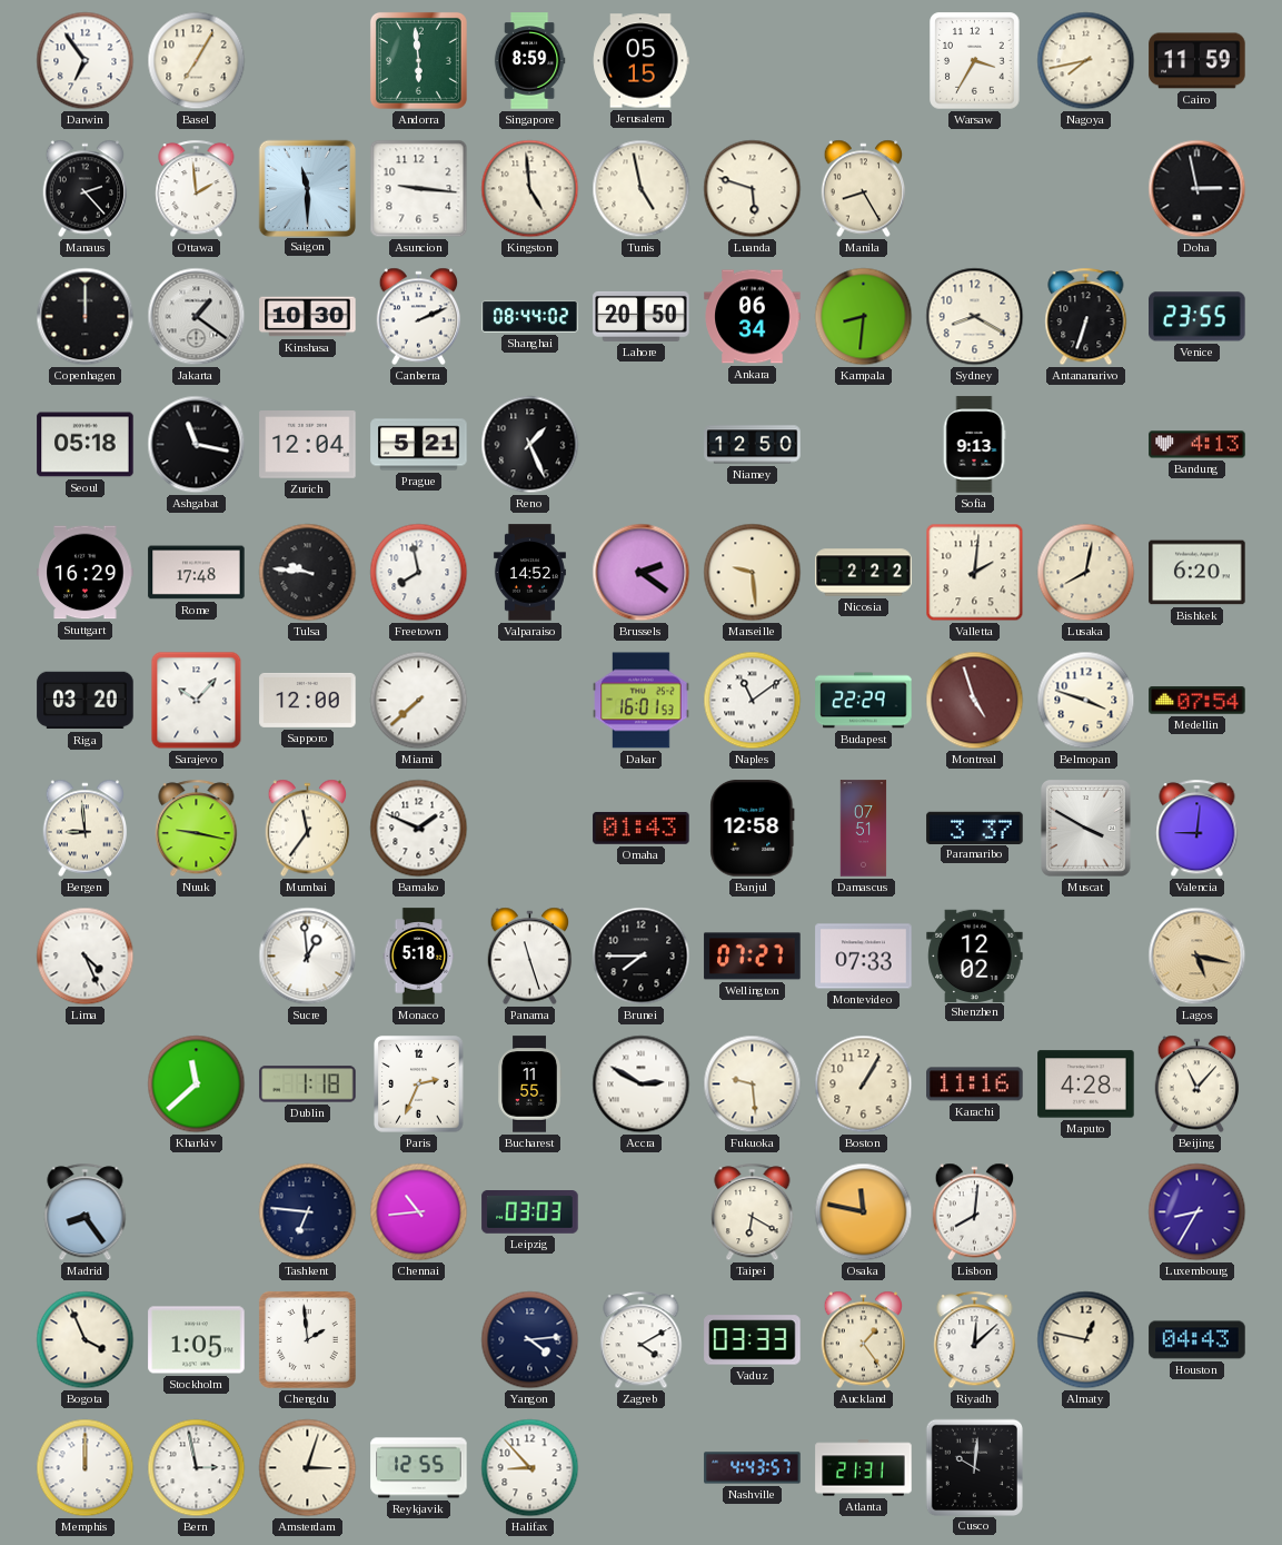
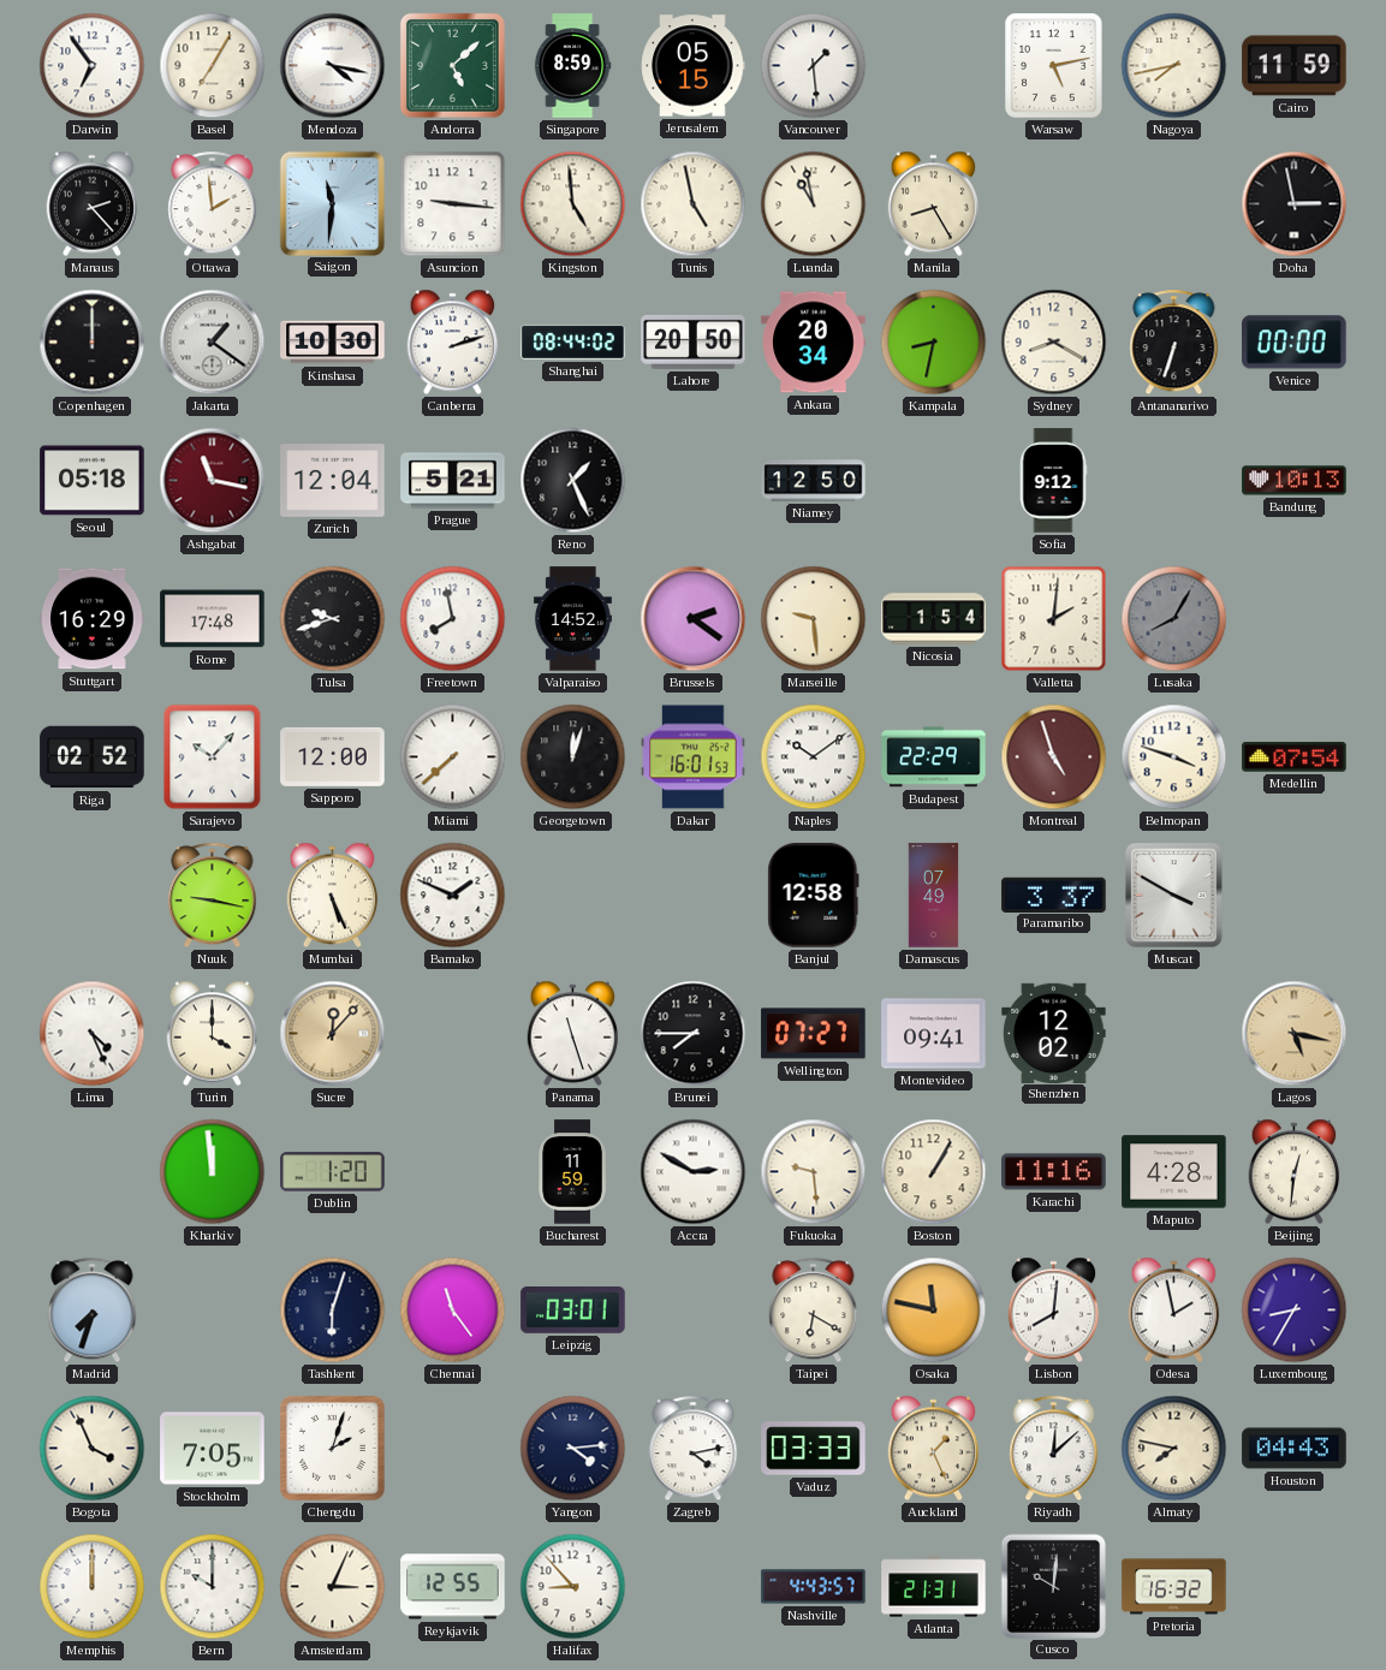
Mendoza: none -> 4:17
Andorra: 5:59 -> 5:08
Vancouver: none -> 1:29
Warsaw: 3:35 -> 5:13
Saigon: 11:30 -> 11:31
Luanda: 5:48 -> 10:58
Canberra: 2:11 -> 2:12
Ankara: 06:34 -> 20:34
Kampala: 8:31 -> 8:32
Venice: 23:55 -> 00:00
Ashgabat dial: black -> burgundy
Sofia: 9:13 -> 9:12
Bandung: 4:13 -> 10:13
Tulsa: 9:46 -> 9:42
Nicosia: 2:22 -> 1:54
Lusaka: 8:02 -> 8:05
Lusaka dial: cream -> grey
Bishkek: 6:20 -> none
Riga: 03:20 -> 02:52
Georgetown: none -> 12:03
Naples: 11:09 -> 10:09
Bergen: 8:59 -> none
Mumbai: 11:36 -> 5:26
Omaha: 01:43 -> none
Damascus: 07:51 -> 07:49
Valencia: 9:01 -> none
Turin: none -> 4:00
Sucre: 12:59 -> 12:07
Sucre dial: white -> champagne
Monaco: 5:18 -> none
Montevideo: 07:33 -> 09:41
Kharkiv: 11:38 -> 11:59
Dublin: 1:18 -> 1:20
Paris: 2:34 -> none
Bucharest: 11:55 -> 11:59
Beijing: 11:07 -> 12:31
Madrid: 8:24 -> 7:33
Tashkent: 6:46 -> 6:03
Chennai: 10:44 -> 11:24
Leipzig: 03:03 -> 03:01
Odesa: none -> 1:58
Stockholm: 1:05 -> 7:05
Chengdu: 1:59 -> 2:03
Zagreb: 4:10 -> 4:13
Auckland: 1:24 -> 1:26
Almaty: 12:47 -> 7:47
Bern: 2:58 -> 10:00
Amsterdam: 3:03 -> 3:04
Pretoria: none -> 16:32
